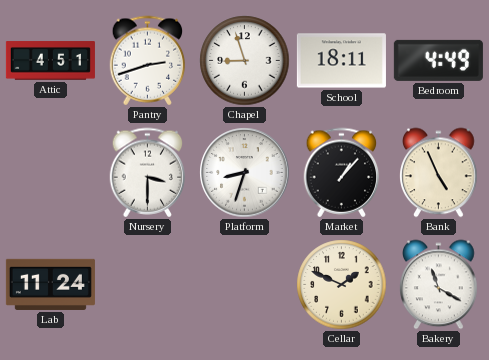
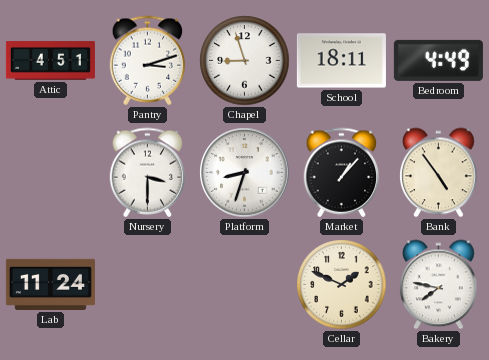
Pantry: 2:42 -> 3:12
Bank: 4:56 -> 4:54
Bakery: 11:20 -> 7:47
